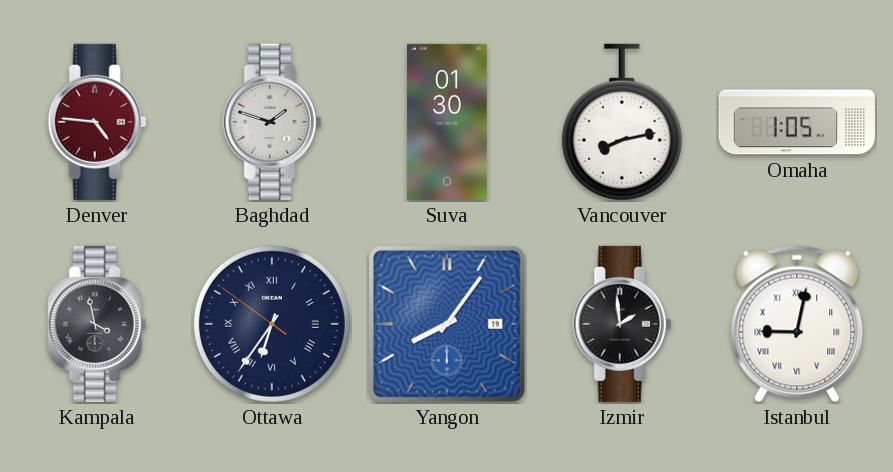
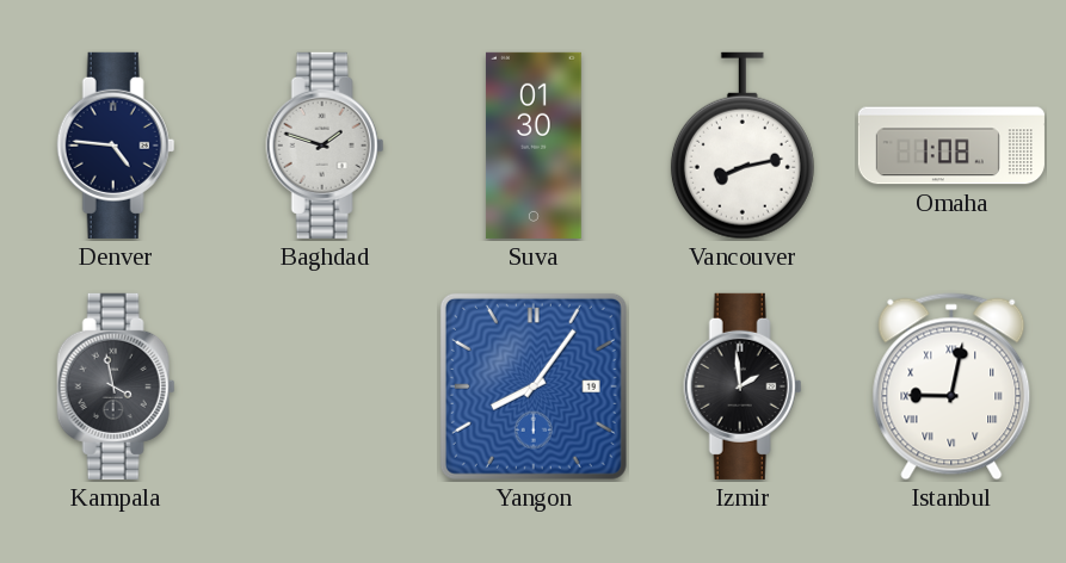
Denver dial: burgundy -> navy
Omaha: 1:05 -> 1:08
Ottawa: 6:35 -> none
